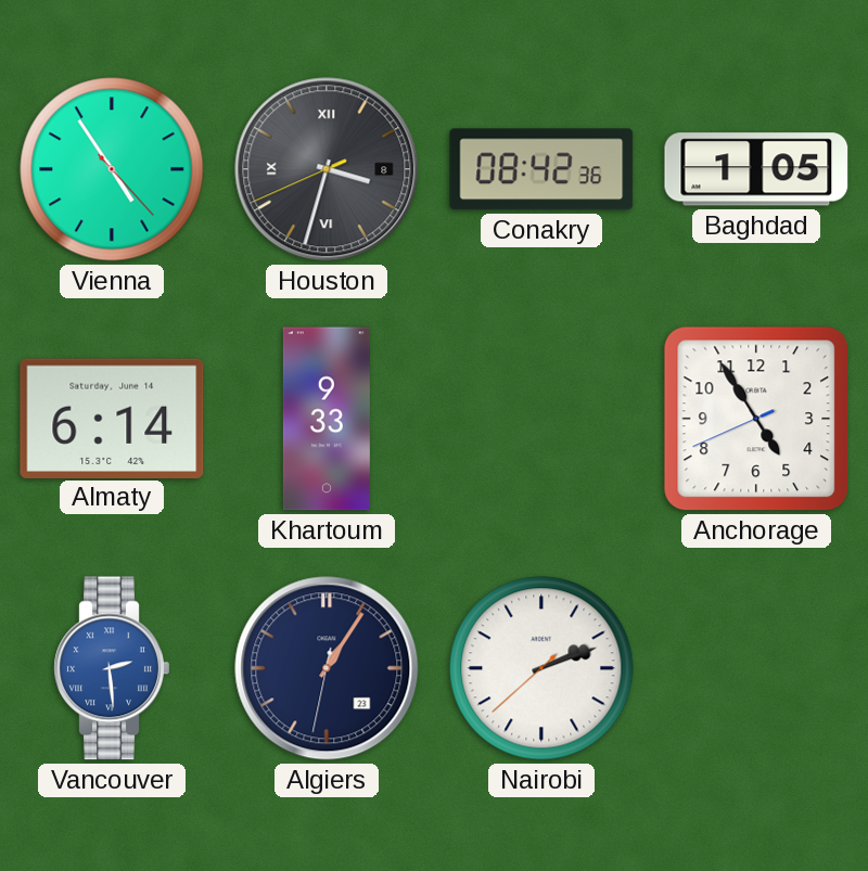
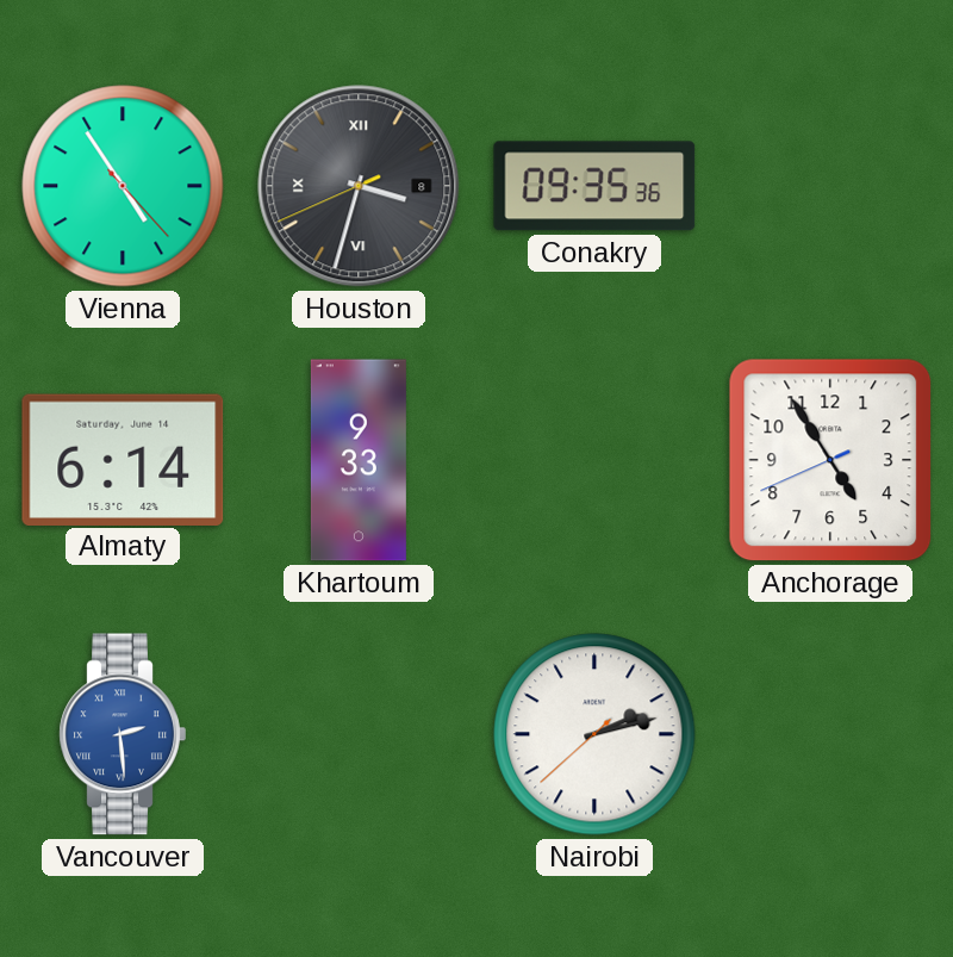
Conakry: 08:42 -> 09:35
Baghdad: 1:05 -> none
Algiers: 1:05 -> none
Nairobi: 2:11 -> 2:12
